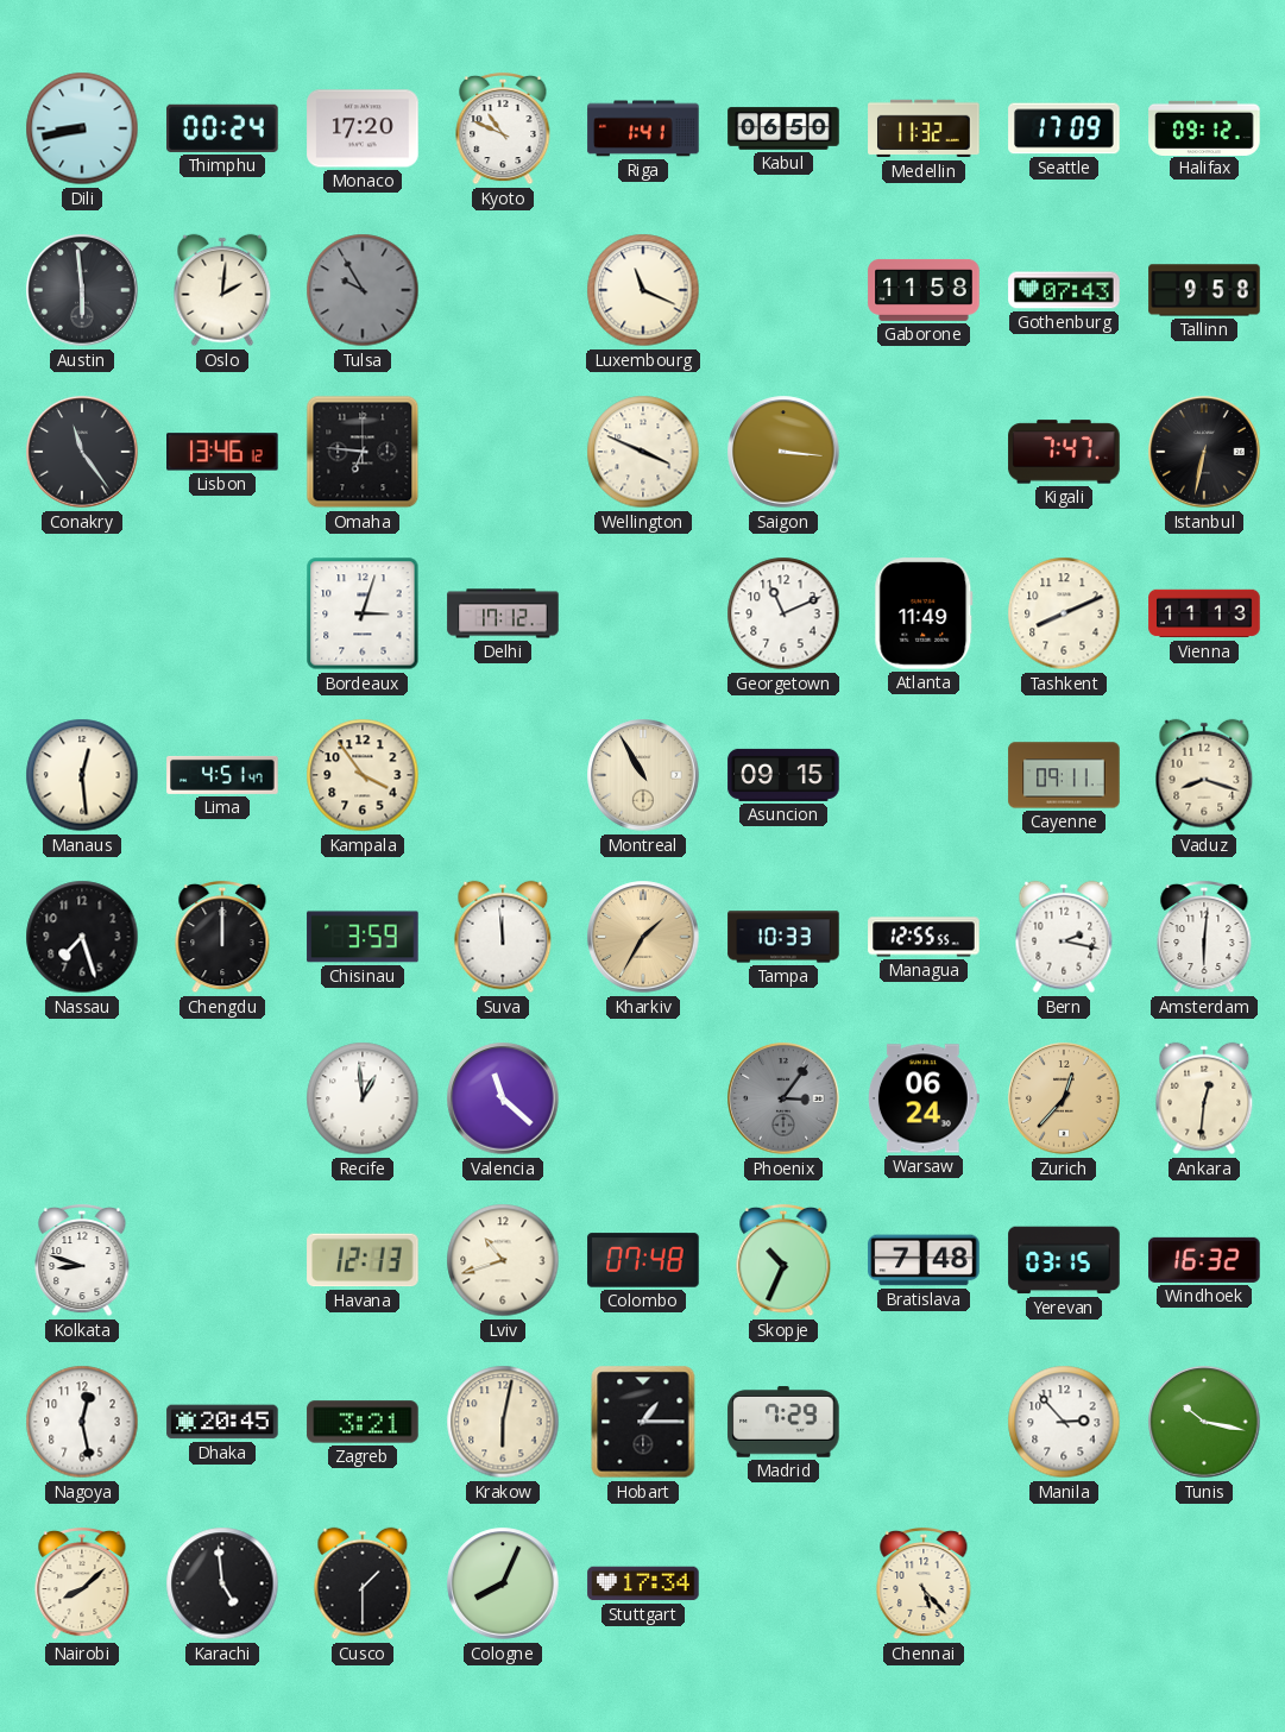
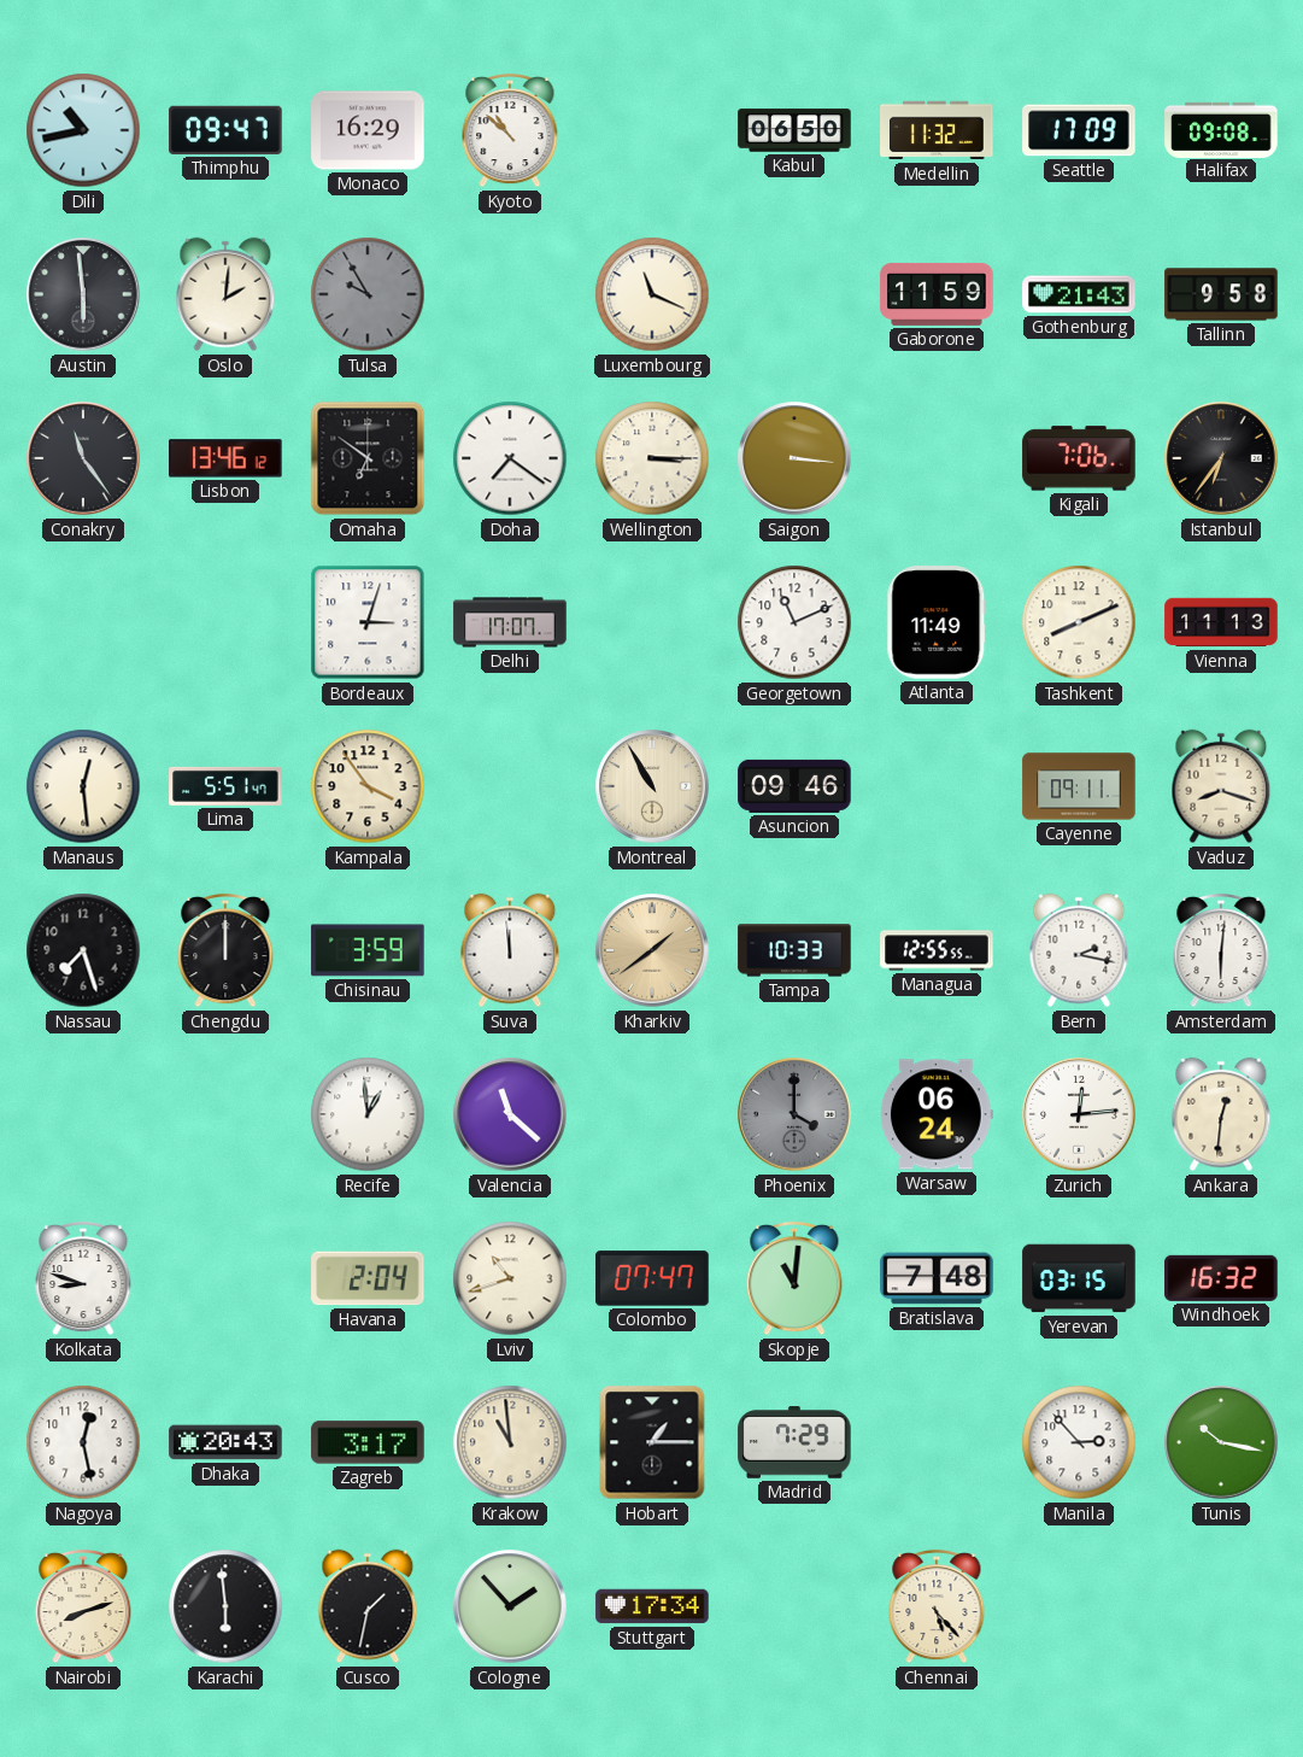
Dili: 8:43 -> 10:43
Thimphu: 00:24 -> 09:47
Monaco: 17:20 -> 16:29
Kyoto: 10:49 -> 10:52
Riga: 1:41 -> none
Halifax: 09:12 -> 09:08
Gaborone: 11:58 -> 11:59
Gothenburg: 07:43 -> 21:43
Omaha: 6:46 -> 6:51
Doha: none -> 7:21
Wellington: 3:49 -> 3:15
Kigali: 7:47 -> 7:06
Istanbul: 6:32 -> 6:36
Delhi: 17:12 -> 17:07
Lima: 4:51 -> 5:51
Asuncion: 09:15 -> 09:46
Kharkiv: 1:35 -> 1:39
Phoenix: 3:06 -> 4:00
Zurich: 12:37 -> 12:14
Zurich dial: champagne -> white
Havana: 12:13 -> 2:04
Colombo: 07:48 -> 07:47
Skopje: 10:34 -> 11:01
Dhaka: 20:45 -> 20:43
Zagreb: 3:21 -> 3:17
Krakow: 6:02 -> 10:59
Nairobi: 8:08 -> 8:12
Karachi: 4:59 -> 5:59
Cusco: 1:30 -> 1:32
Cologne: 8:04 -> 1:53
